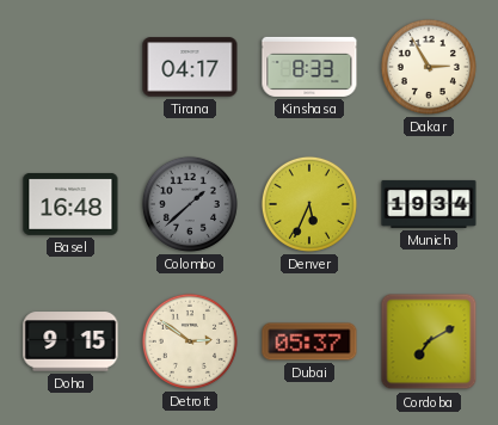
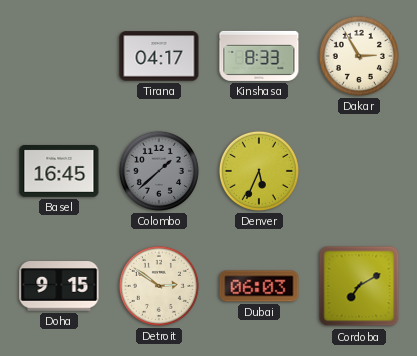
Basel: 16:48 -> 16:45
Munich: 19:34 -> none
Dubai: 05:37 -> 06:03
